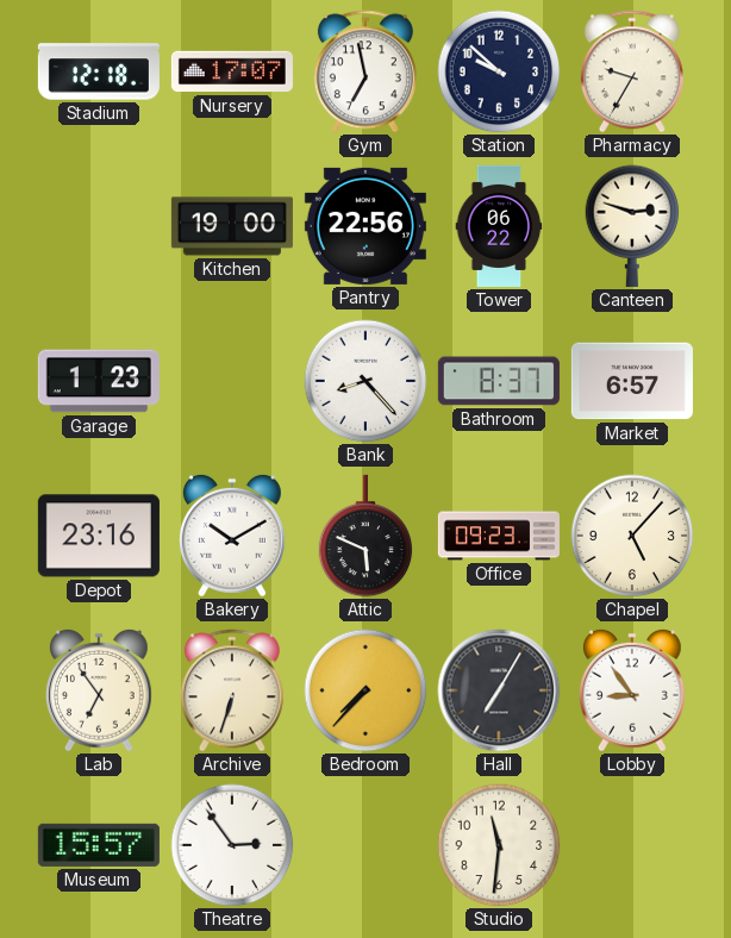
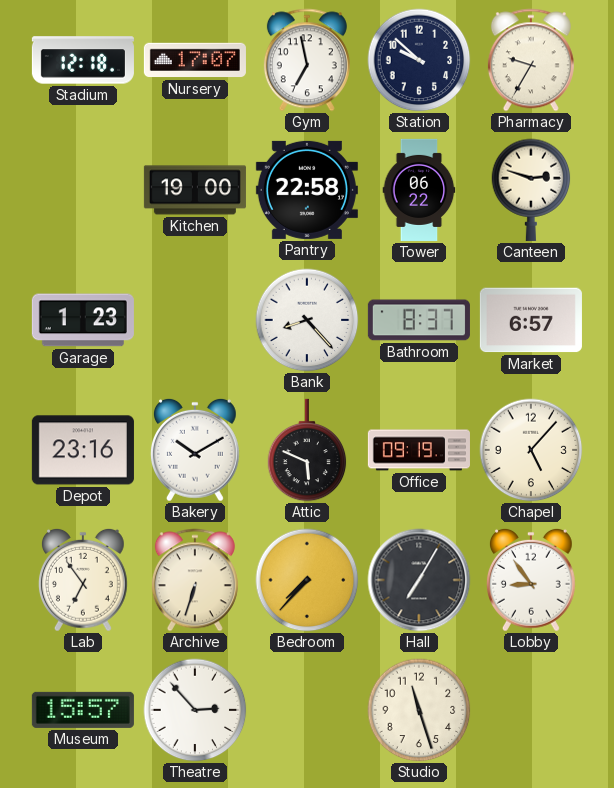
Pantry: 22:56 -> 22:58
Office: 09:23 -> 09:19
Theatre: 2:54 -> 2:53
Studio: 11:31 -> 11:27
